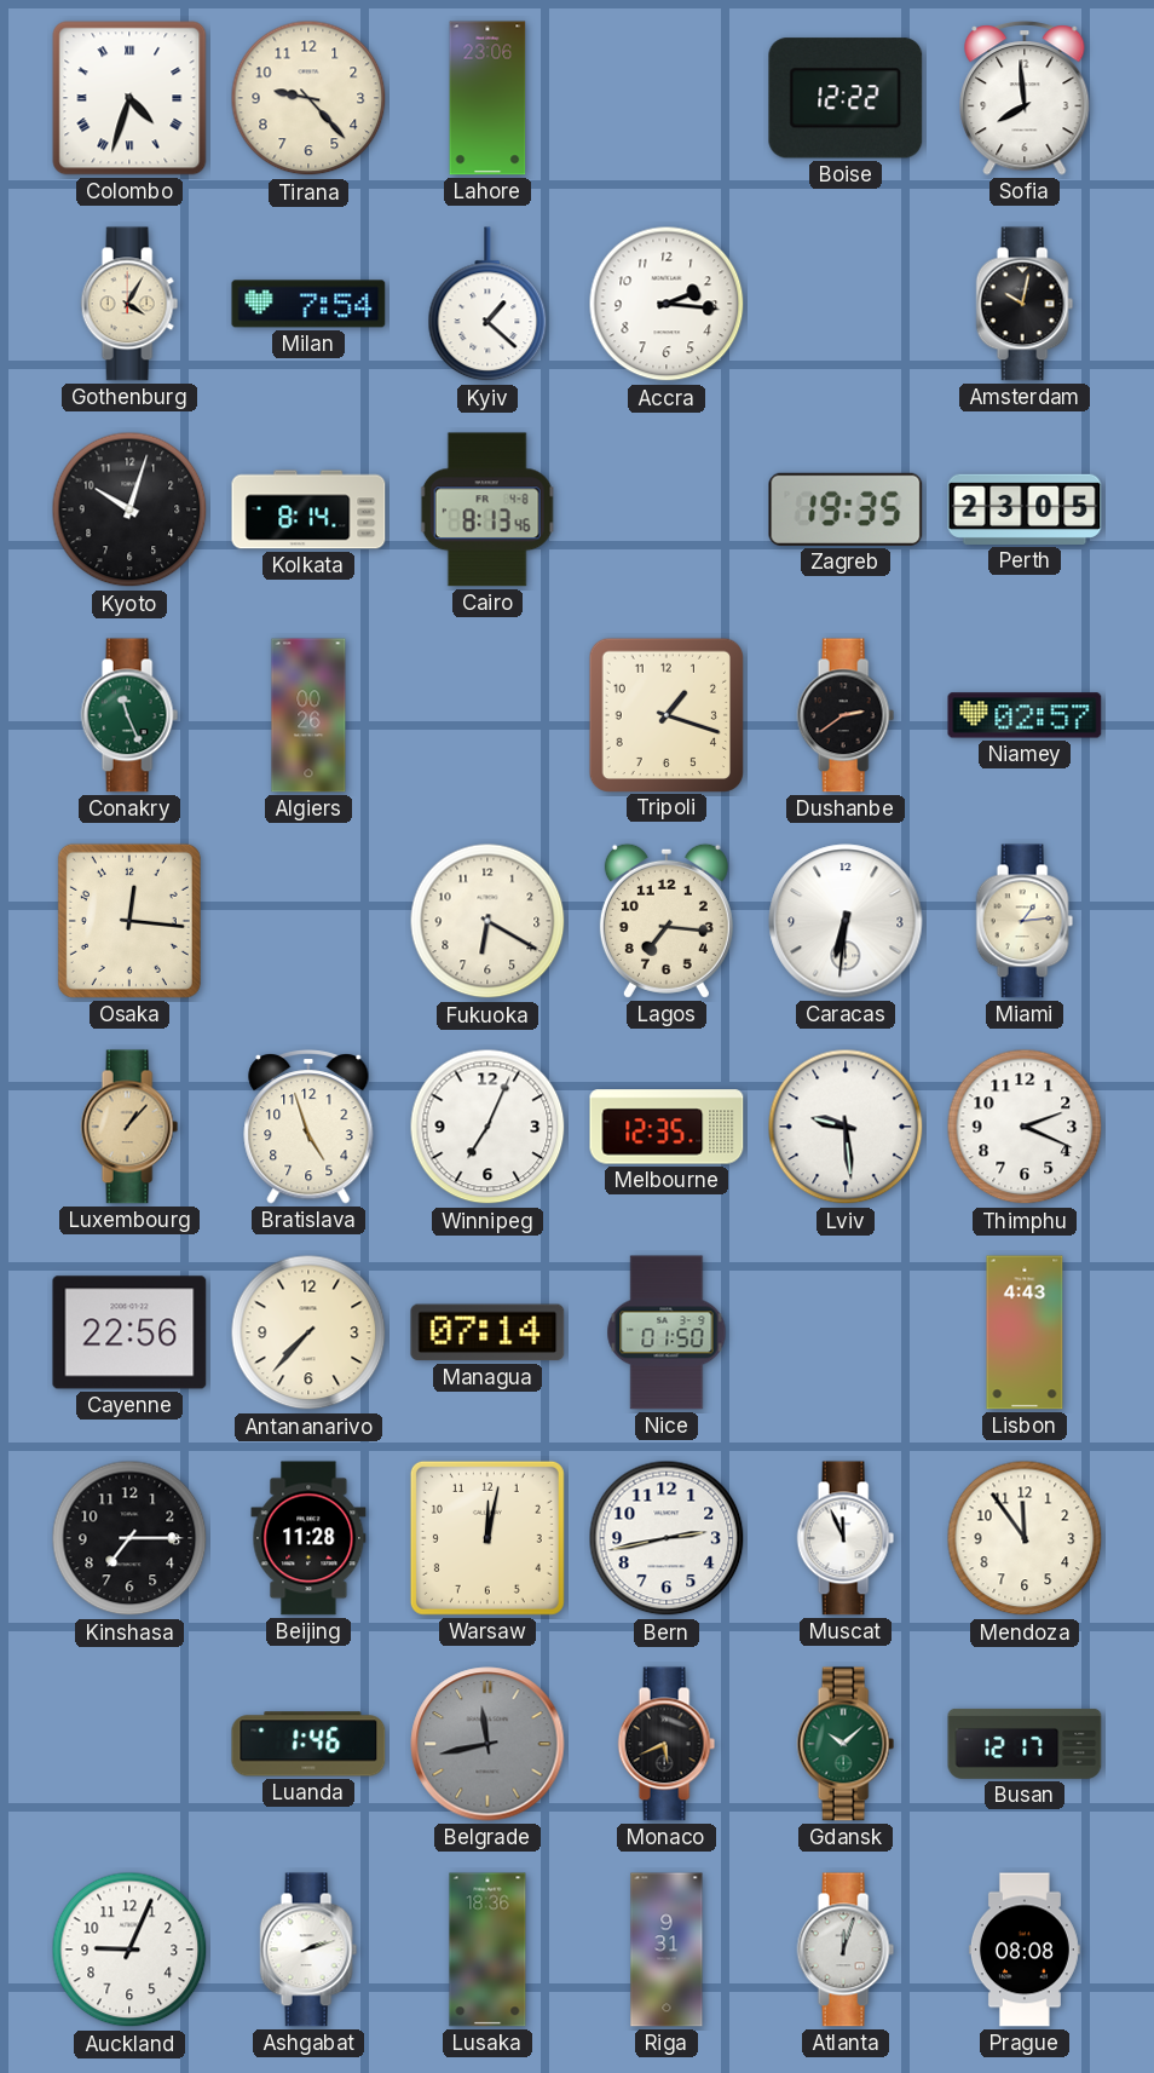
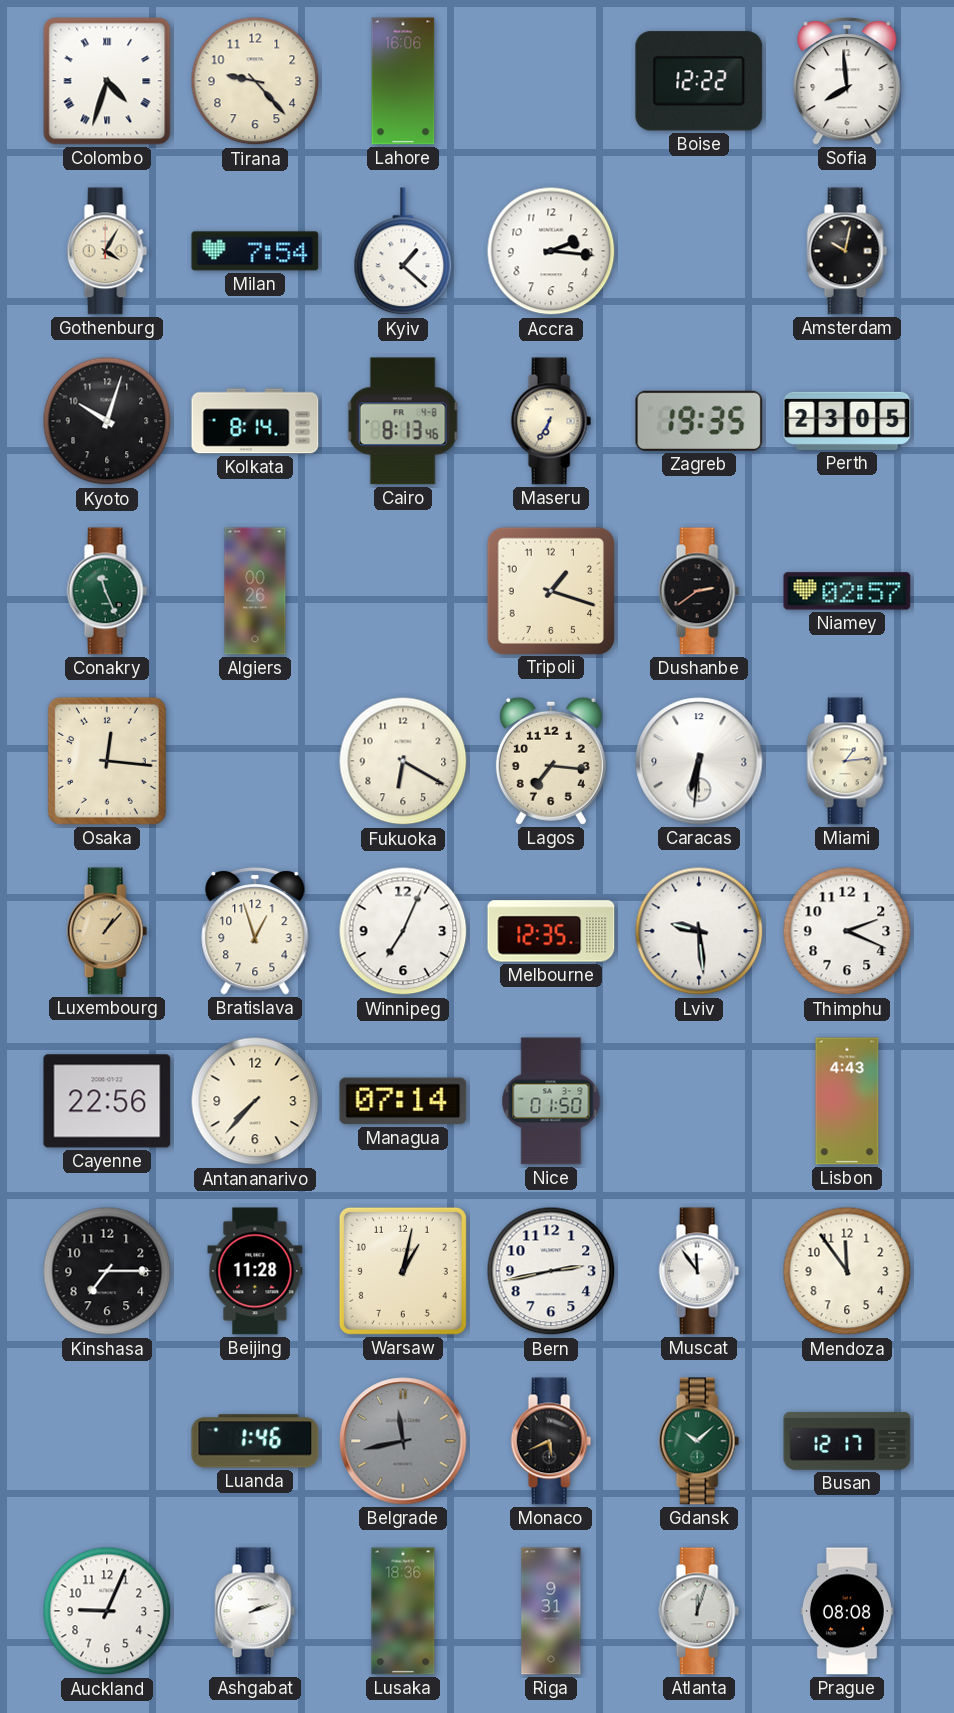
Lahore: 23:06 -> 16:06
Maseru: none -> 6:35
Bratislava: 4:57 -> 12:57
Warsaw: 12:02 -> 1:02
Muscat: 11:56 -> 11:54
